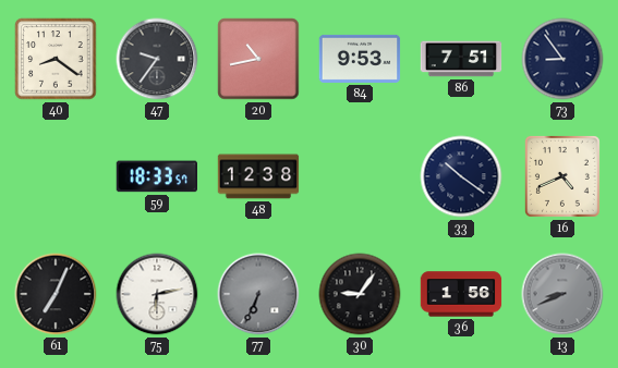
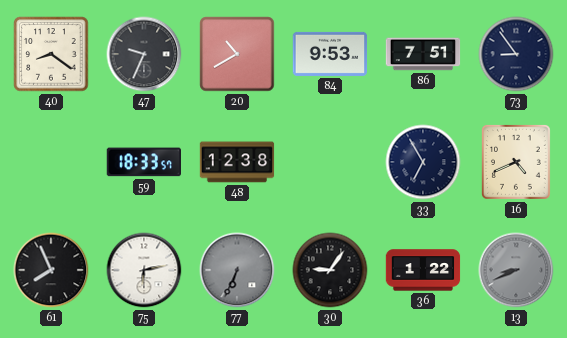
47: 9:36 -> 9:34
20: 10:43 -> 10:40
33: 10:21 -> 6:55
61: 7:04 -> 7:56
36: 1:56 -> 1:22
